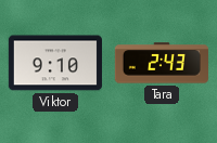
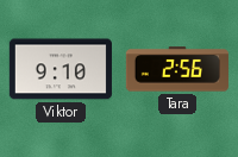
Tara: 2:43 -> 2:56
